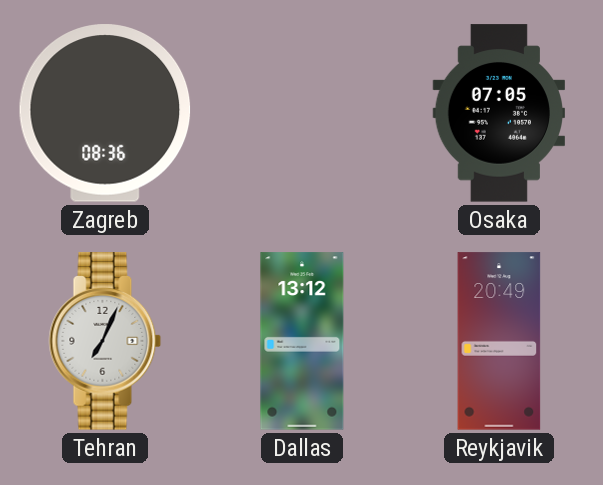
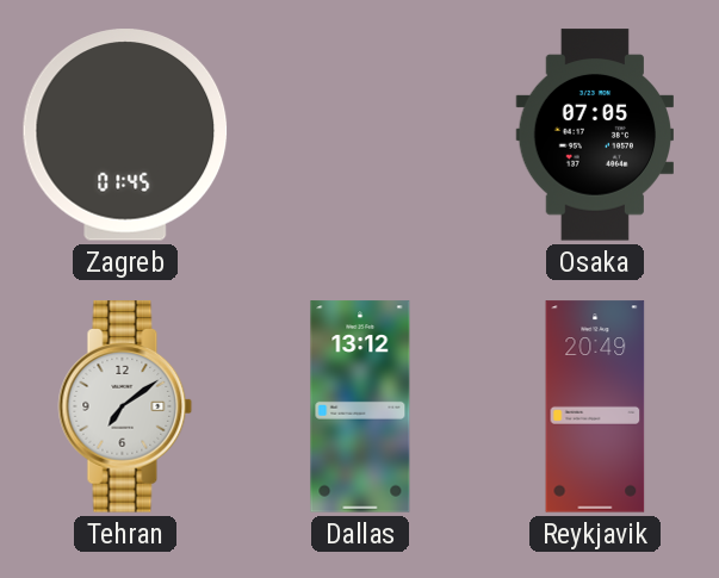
Zagreb: 08:36 -> 01:45
Tehran: 7:04 -> 7:09
